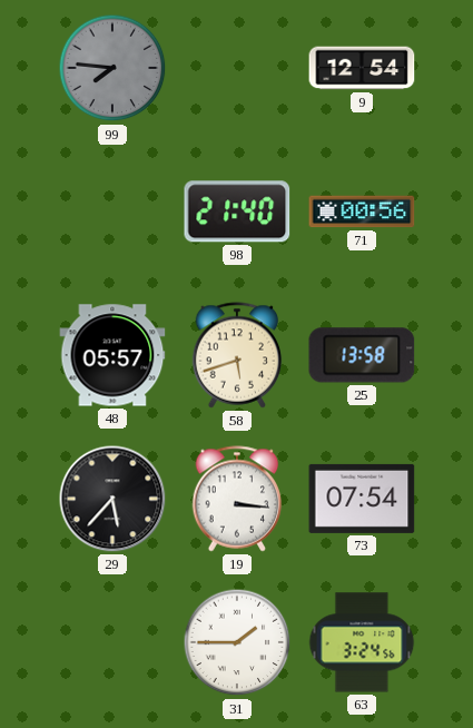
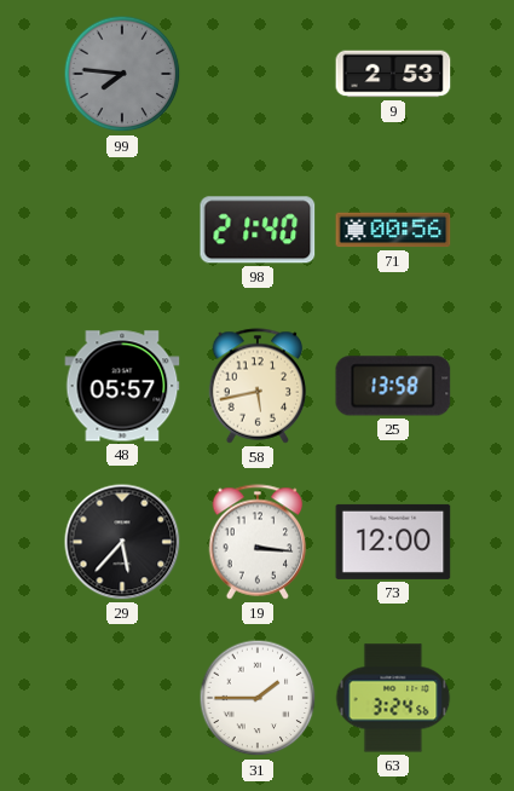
9: 12:54 -> 2:53
58: 5:42 -> 5:43
73: 07:54 -> 12:00
